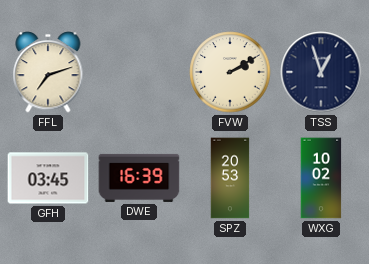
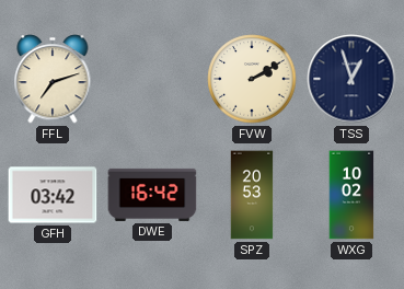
GFH: 03:45 -> 03:42
DWE: 16:39 -> 16:42
